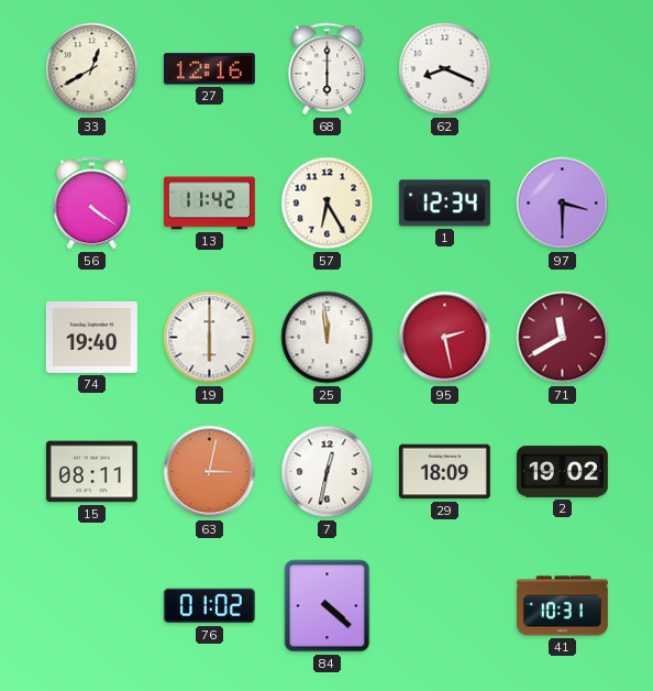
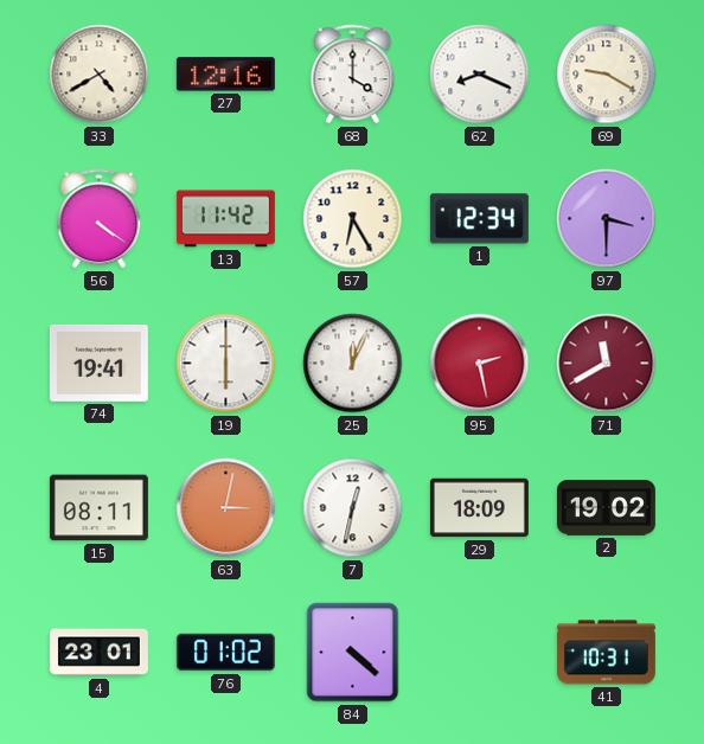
33: 12:40 -> 4:40
68: 6:00 -> 4:00
69: none -> 9:20
74: 19:40 -> 19:41
25: 11:59 -> 12:04
4: none -> 23:01
